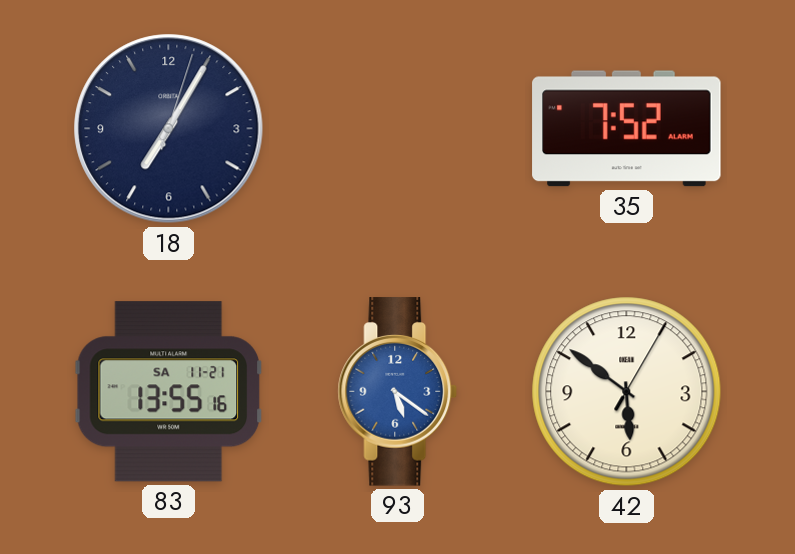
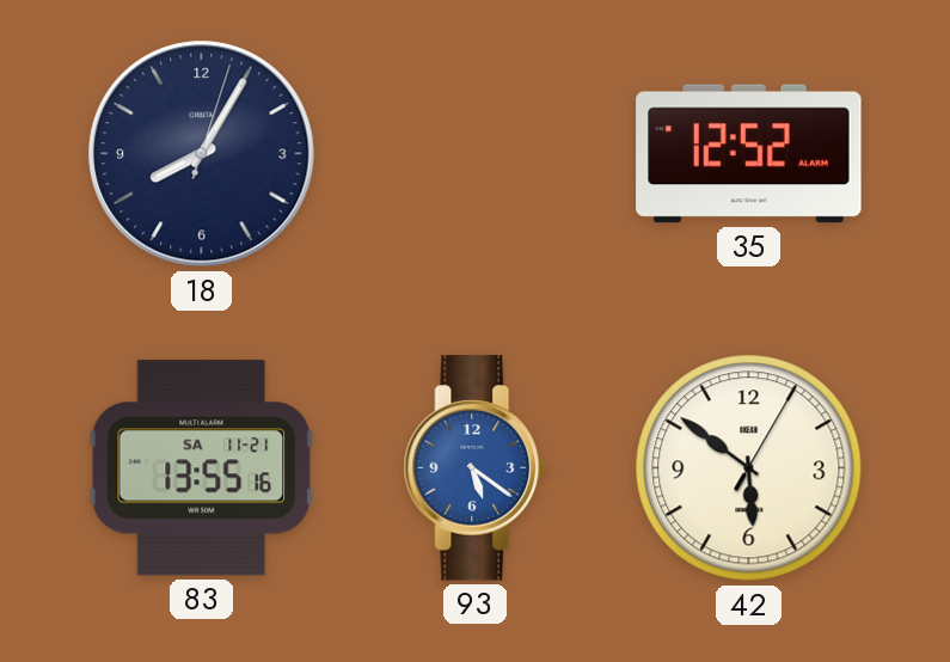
18: 7:05 -> 8:05
35: 7:52 -> 12:52
